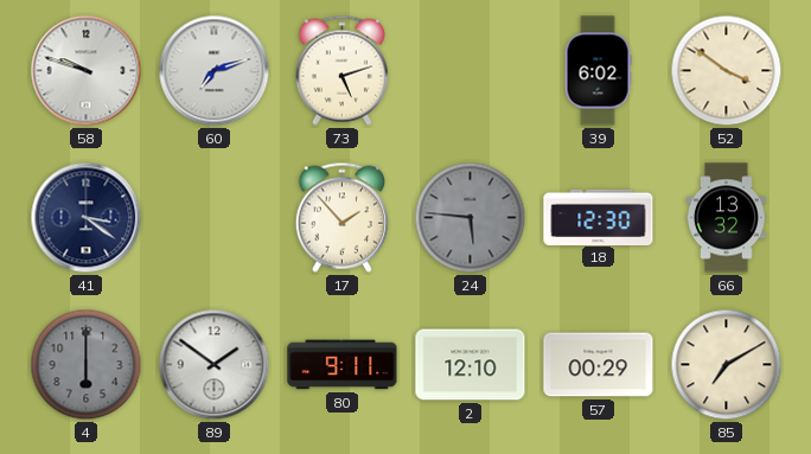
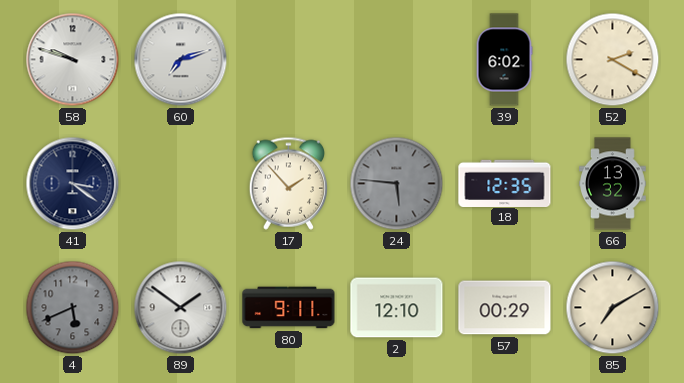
73: 5:12 -> none
52: 3:51 -> 2:20
18: 12:30 -> 12:35
4: 6:00 -> 5:41
